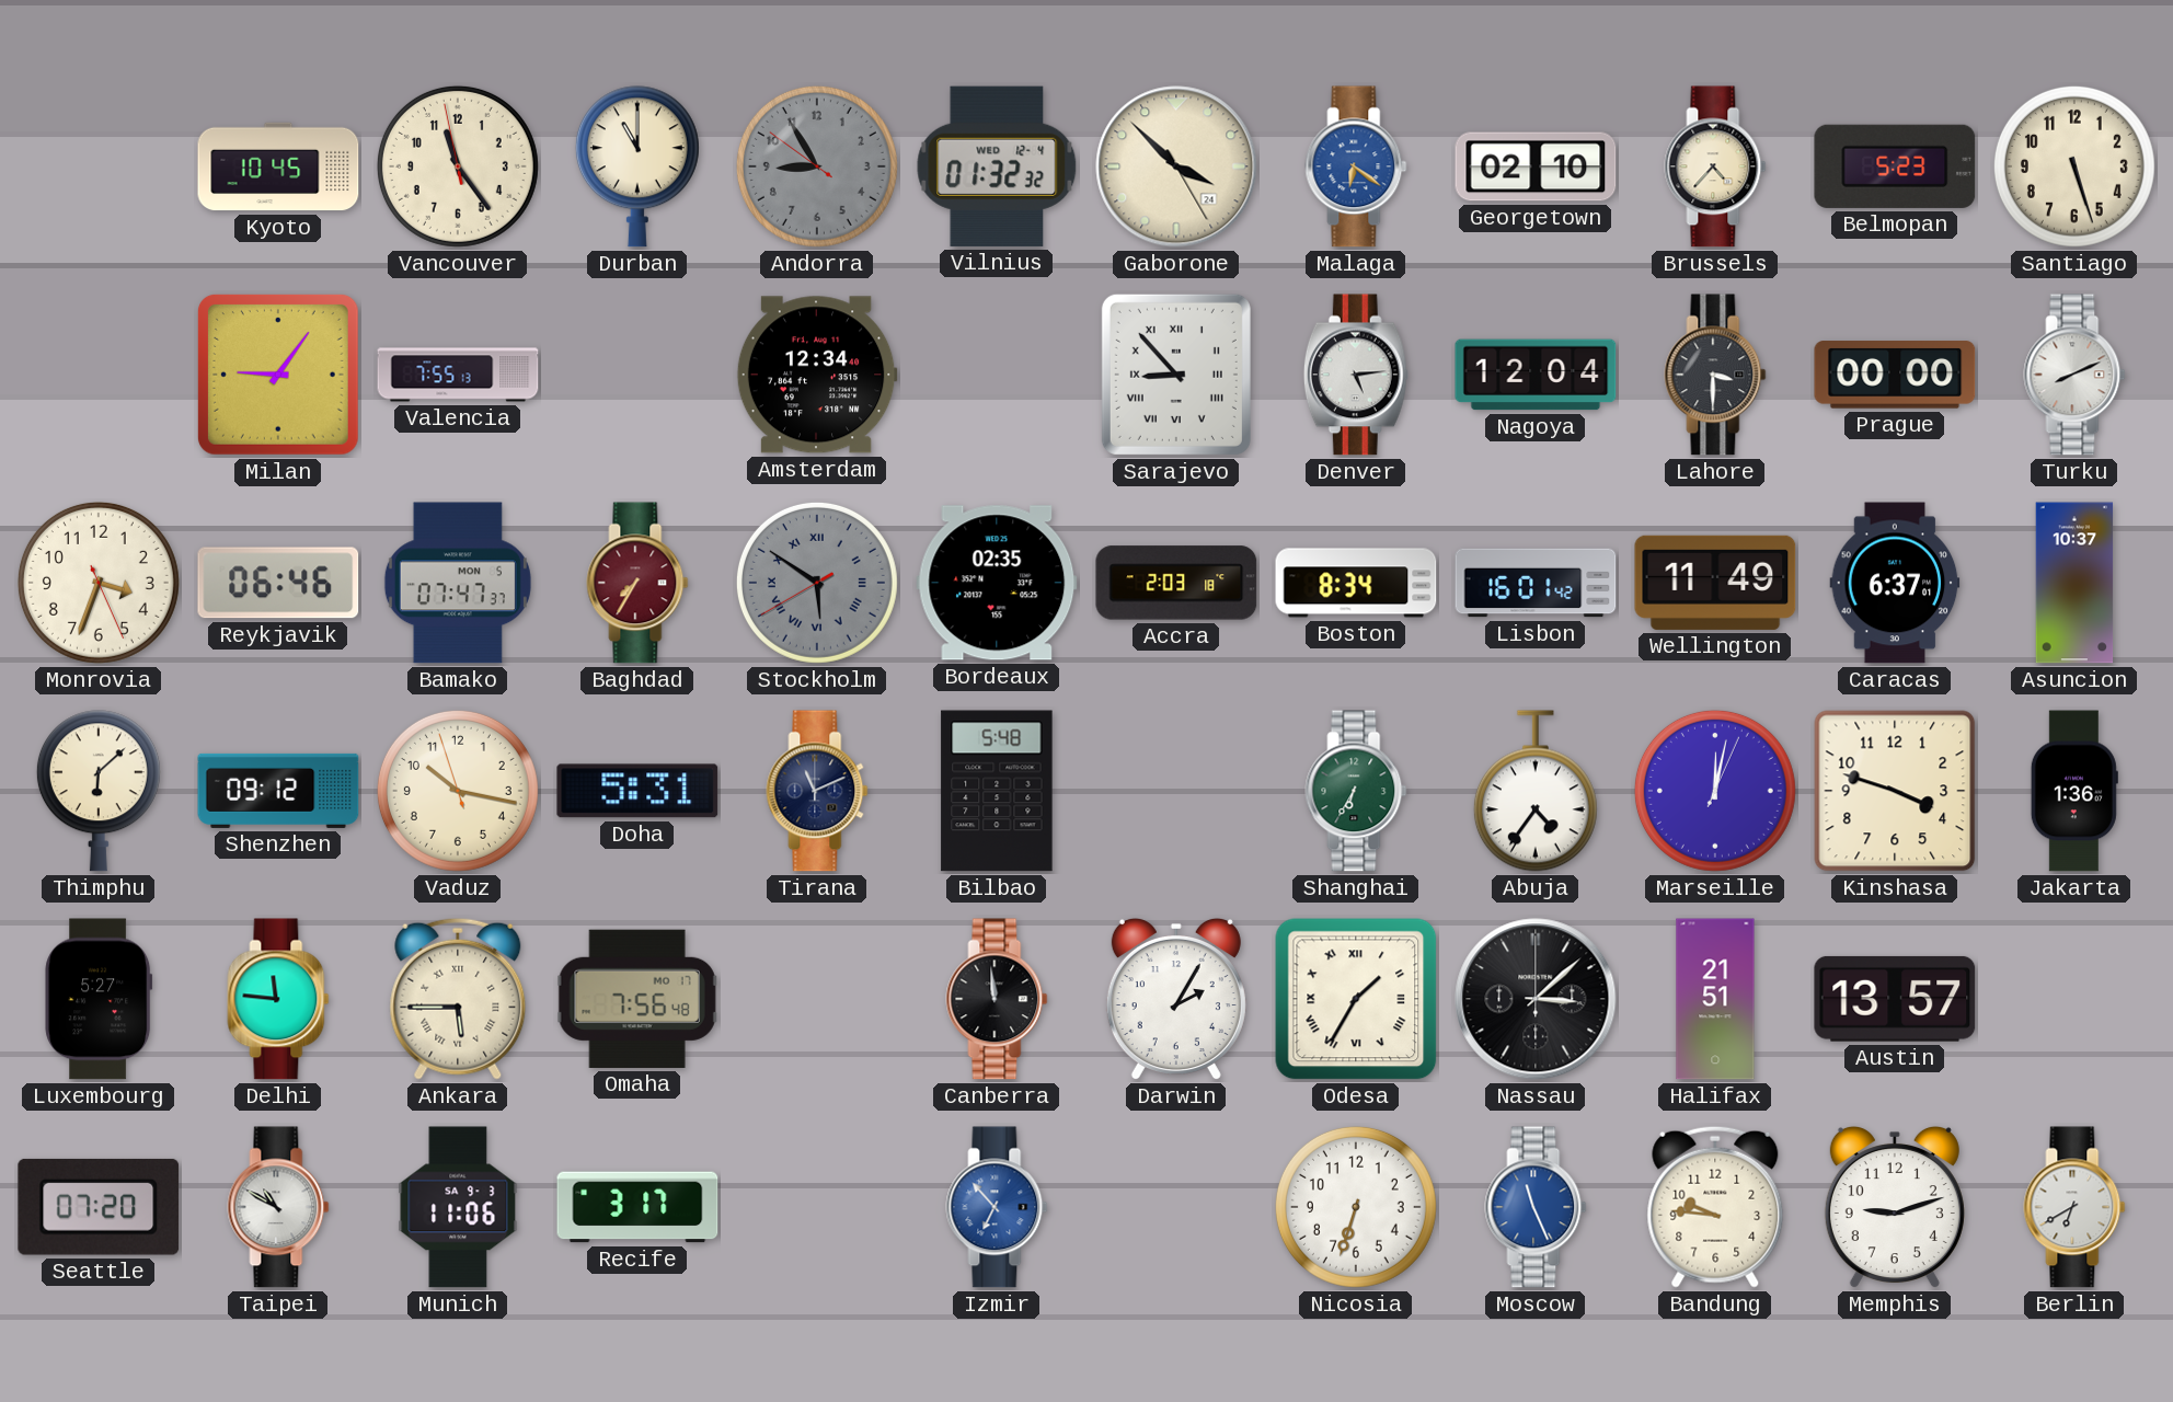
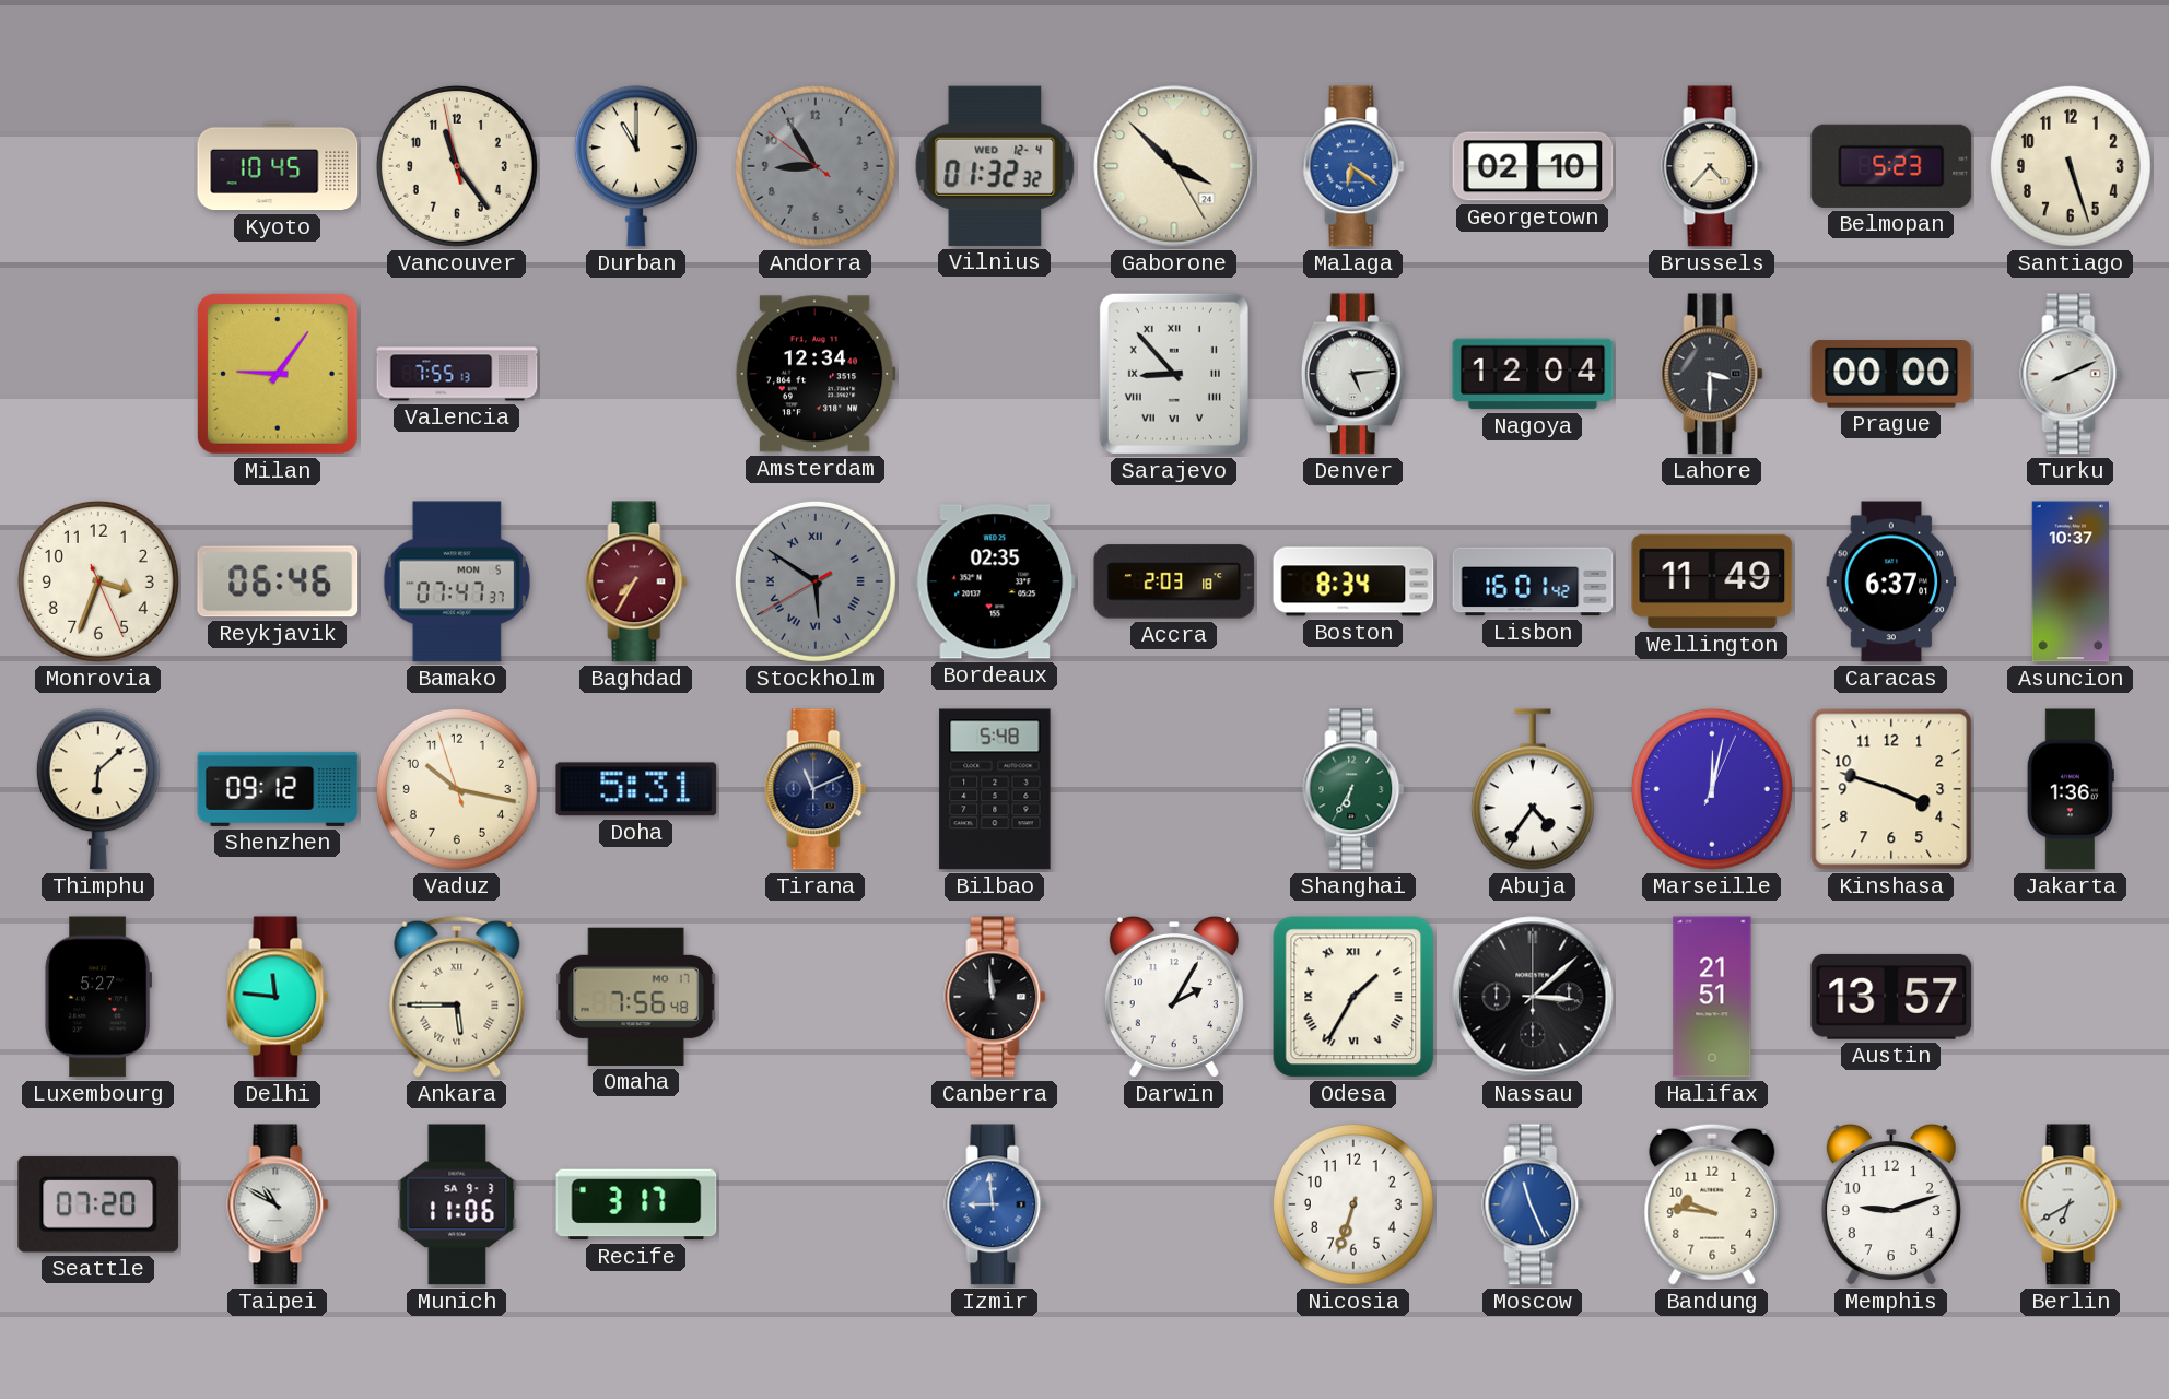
Izmir: 6:53 -> 8:59
